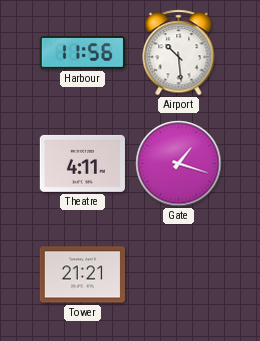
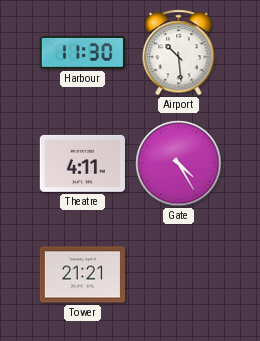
Harbour: 11:56 -> 11:30
Gate: 1:18 -> 4:25
